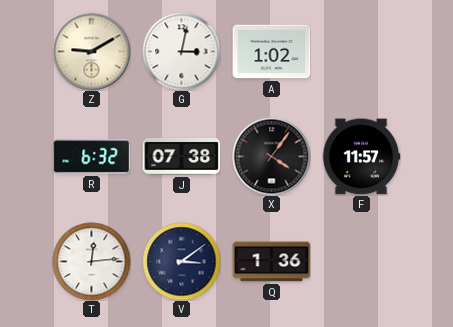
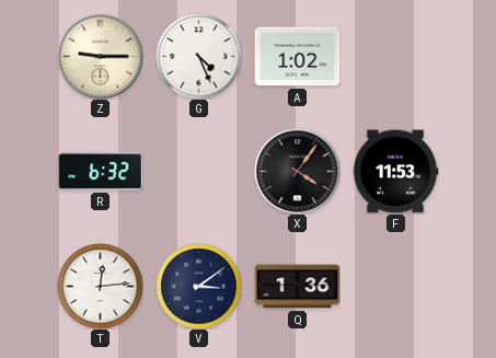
Z: 9:10 -> 9:15
G: 3:02 -> 4:26
J: 07:38 -> none
F: 11:57 -> 11:53
